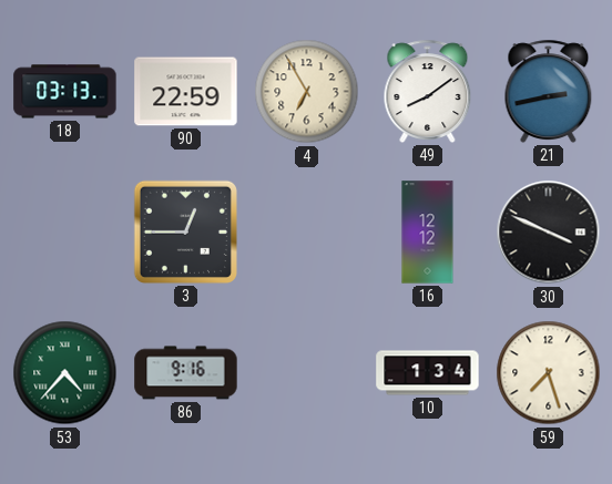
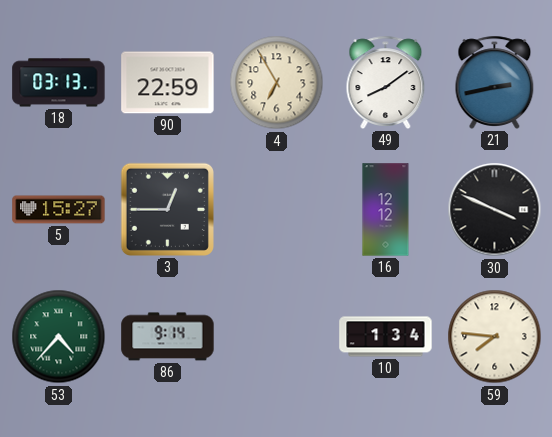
5: none -> 15:27
86: 9:16 -> 9:14
59: 7:27 -> 7:46
